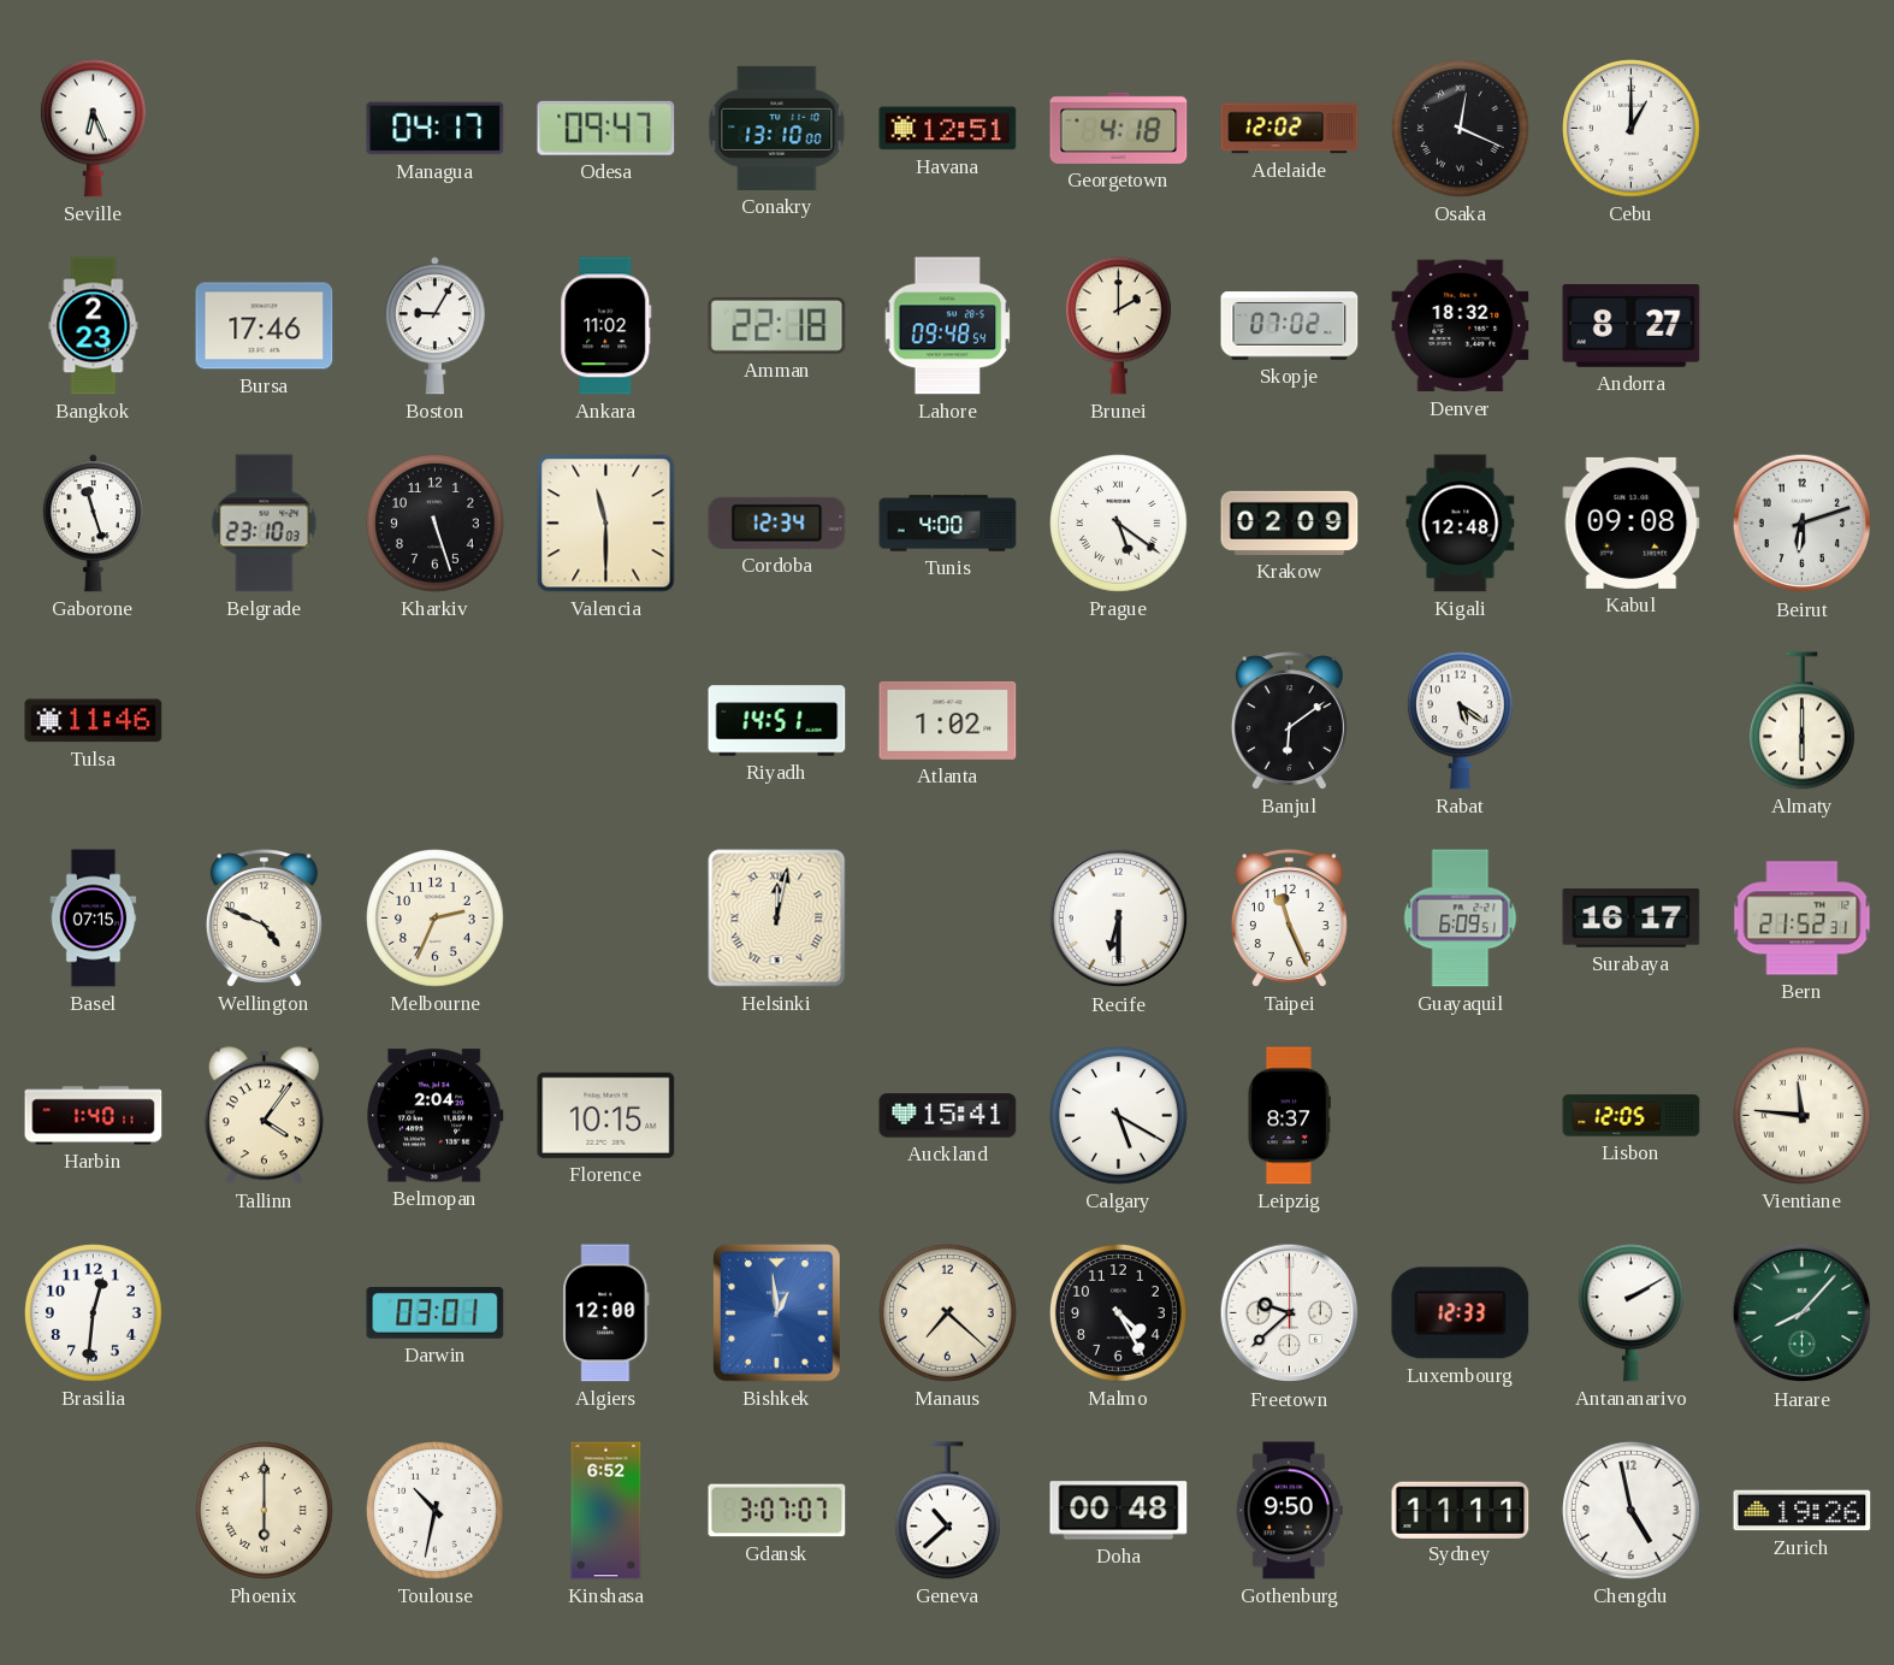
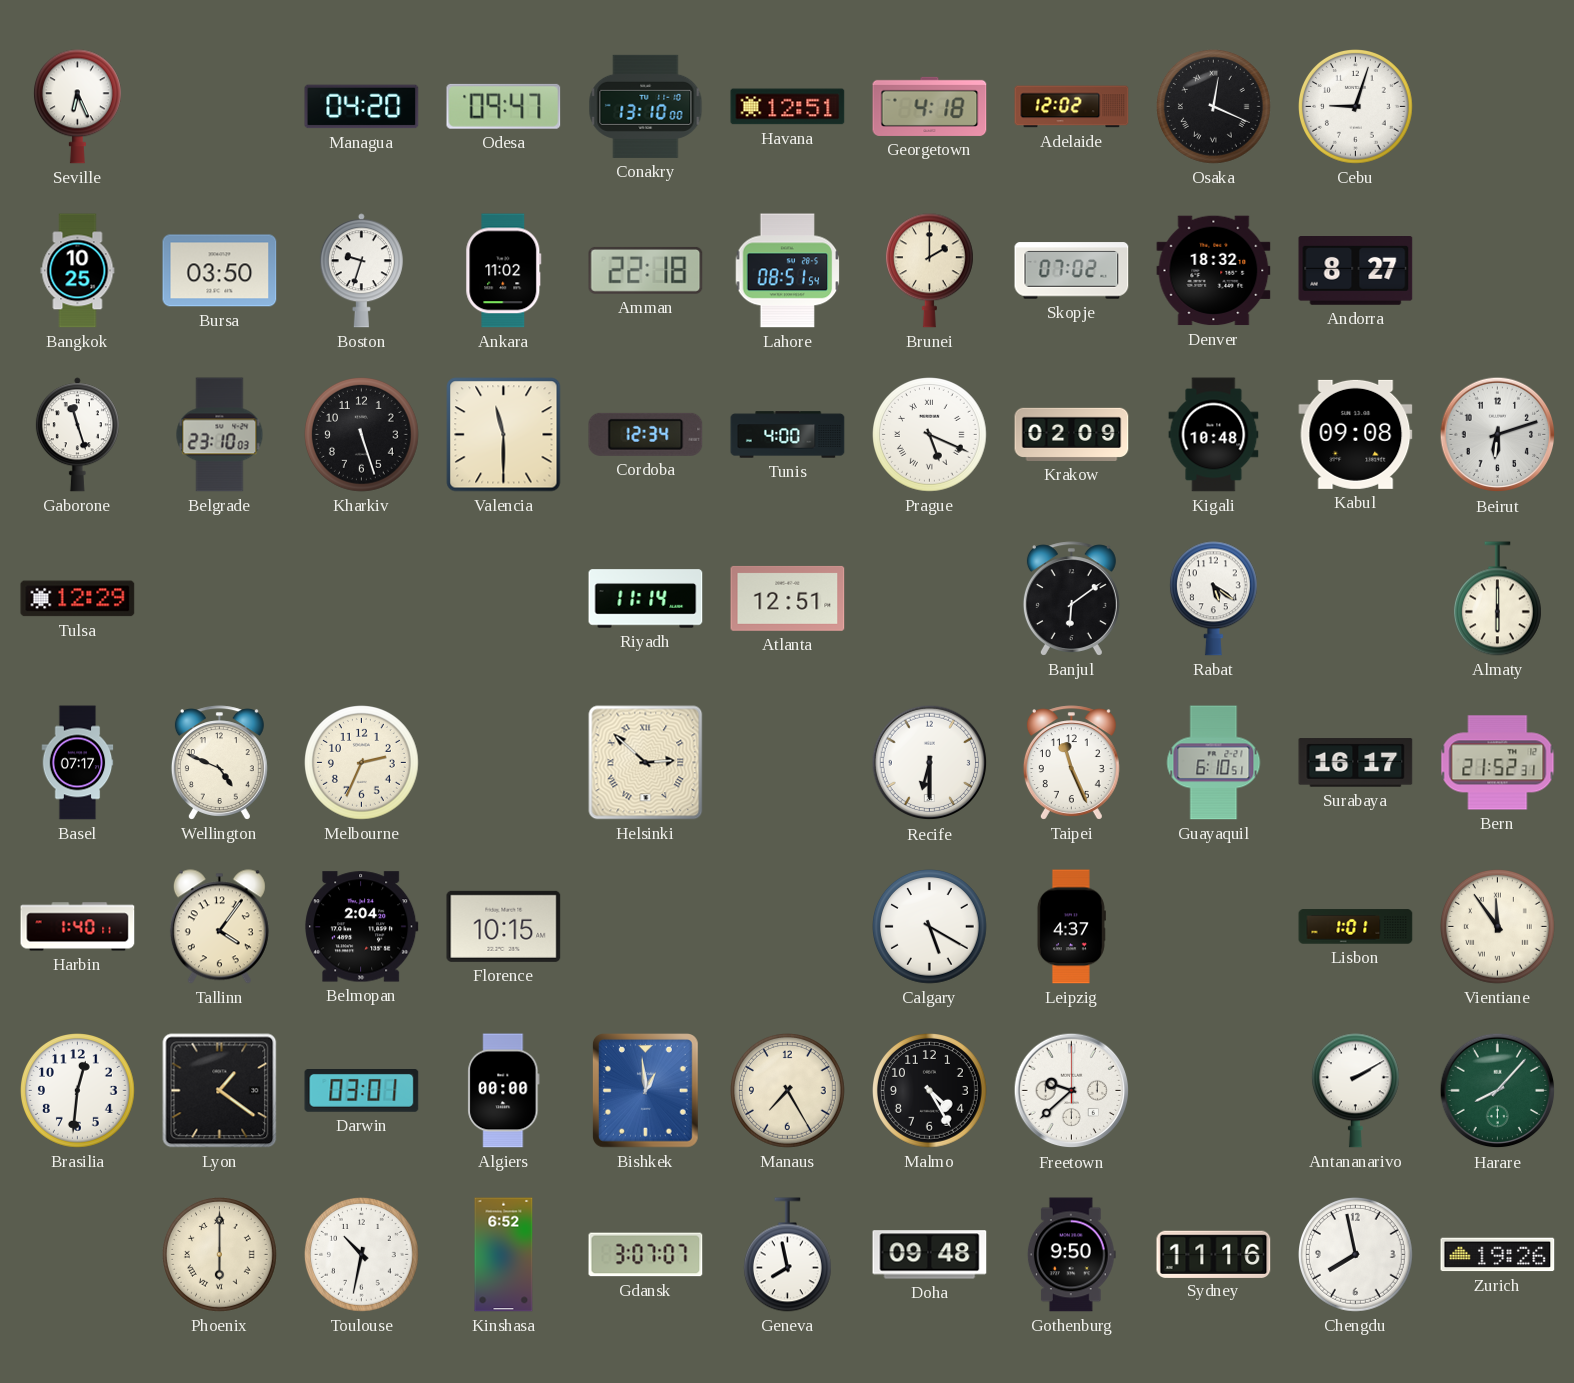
Managua: 04:17 -> 04:20
Cebu: 1:00 -> 9:03
Bangkok: 2:23 -> 10:25
Bursa: 17:46 -> 03:50
Boston: 9:05 -> 9:33
Lahore: 09:48 -> 08:51
Prague: 5:21 -> 5:19
Kigali: 12:48 -> 10:48
Tulsa: 11:46 -> 12:29
Riyadh: 14:51 -> 11:14
Atlanta: 1:02 -> 12:51
Basel: 07:15 -> 07:17
Helsinki: 12:02 -> 2:52
Guayaquil: 6:09 -> 6:10
Auckland: 15:41 -> none
Leipzig: 8:37 -> 4:37
Lisbon: 12:05 -> 1:01
Vientiane: 11:46 -> 11:54
Lyon: none -> 1:21
Algiers: 12:00 -> 00:00
Manaus: 7:22 -> 7:25
Luxembourg: 12:33 -> none
Geneva: 10:38 -> 7:58
Doha: 00:48 -> 09:48
Sydney: 11:11 -> 11:16
Chengdu: 4:58 -> 7:58
